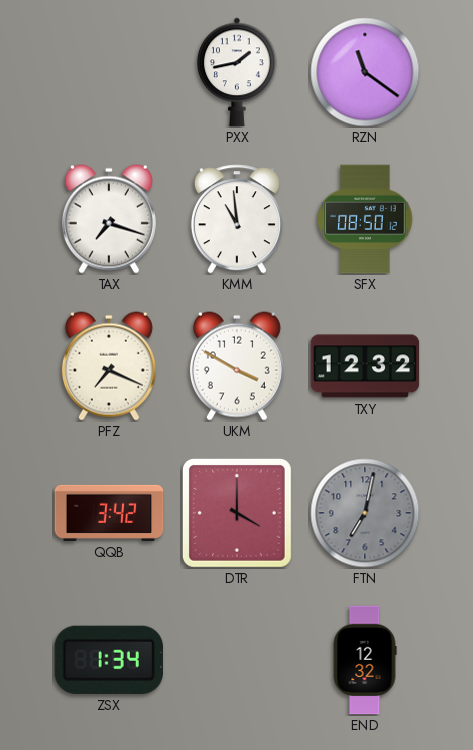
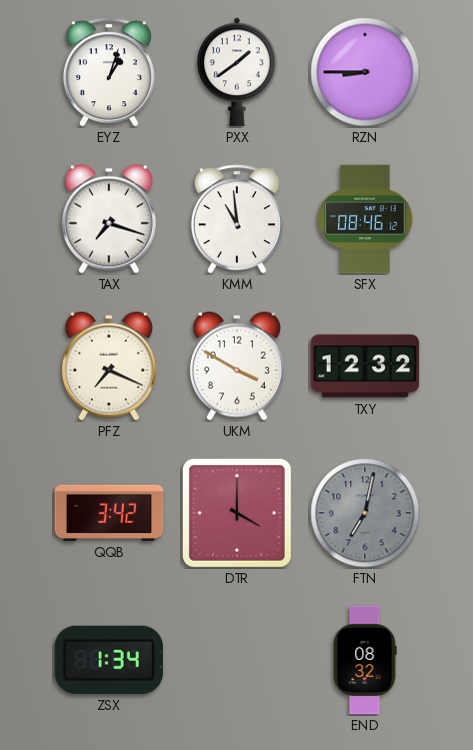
EYZ: none -> 1:03
PXX: 1:43 -> 1:39
RZN: 11:21 -> 8:45
SFX: 08:50 -> 08:46
END: 12:32 -> 08:32
